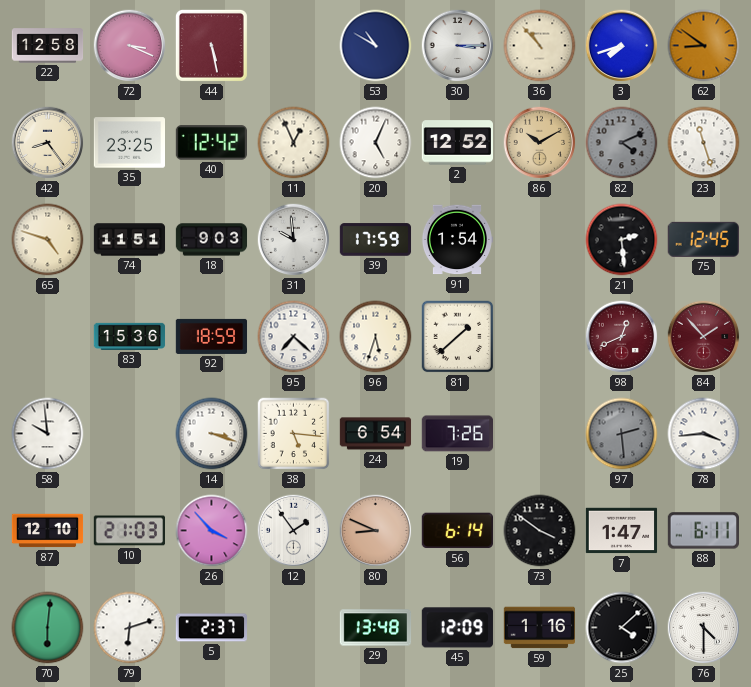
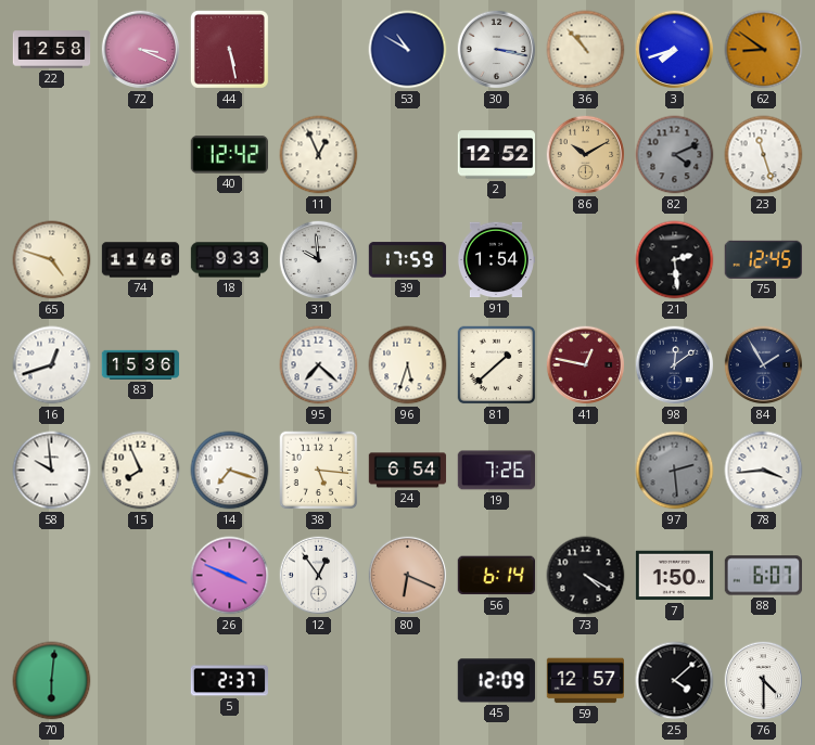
30: 3:15 -> 3:17
42: 8:24 -> none
35: 23:25 -> none
20: 5:04 -> none
74: 11:51 -> 11:46
18: 9:03 -> 9:33
16: none -> 12:42
92: 18:59 -> none
41: none -> 12:47
98: 12:41 -> 12:09
98 dial: burgundy -> navy
84: 1:53 -> 1:55
84 dial: burgundy -> navy
15: none -> 7:56
14: 3:18 -> 7:18
87: 12:10 -> none
10: 21:03 -> none
26: 3:53 -> 3:49
12: 1:54 -> 12:54
80: 8:49 -> 6:19
73: 3:51 -> 4:20
7: 1:47 -> 1:50
88: 6:11 -> 6:07
79: 6:12 -> none
29: 13:48 -> none
59: 1:16 -> 12:57
